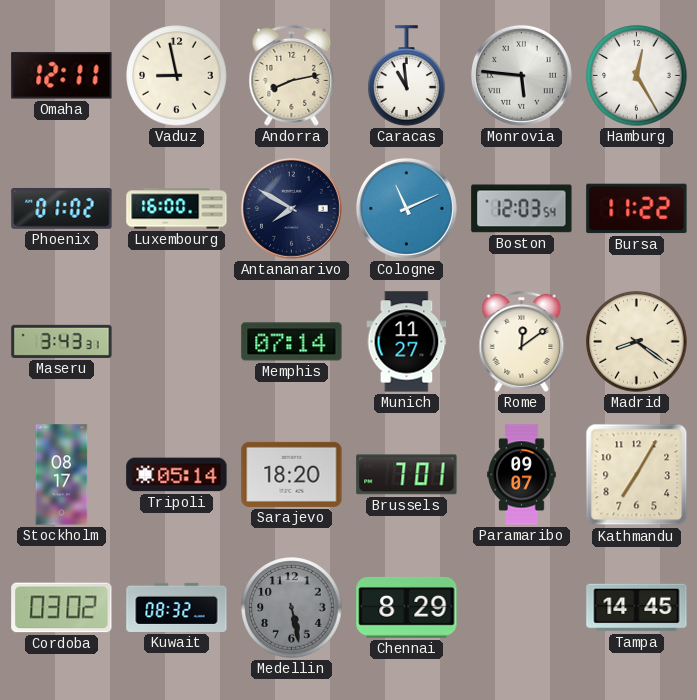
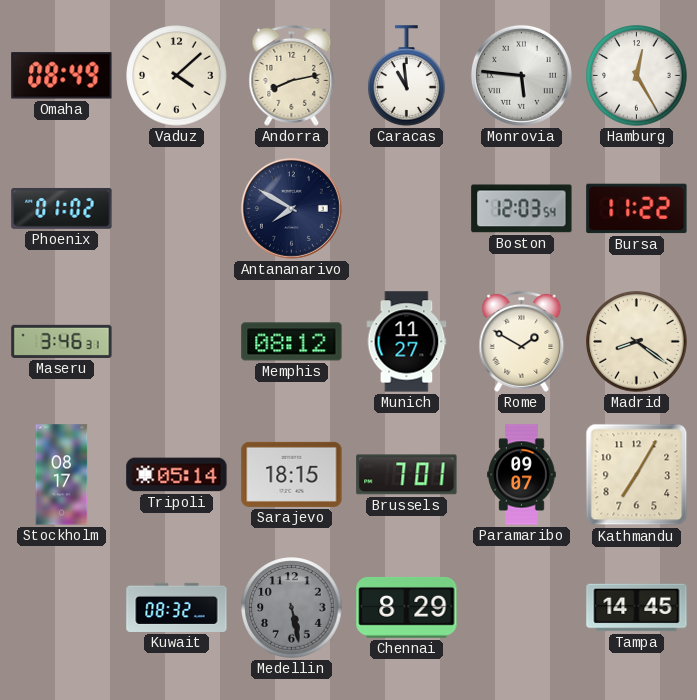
Omaha: 12:11 -> 08:49
Vaduz: 8:58 -> 4:08
Luxembourg: 16:00 -> none
Cologne: 11:11 -> none
Maseru: 3:43 -> 3:46
Memphis: 07:14 -> 08:12
Rome: 12:09 -> 1:50
Sarajevo: 18:20 -> 18:15
Cordoba: 03:02 -> none
